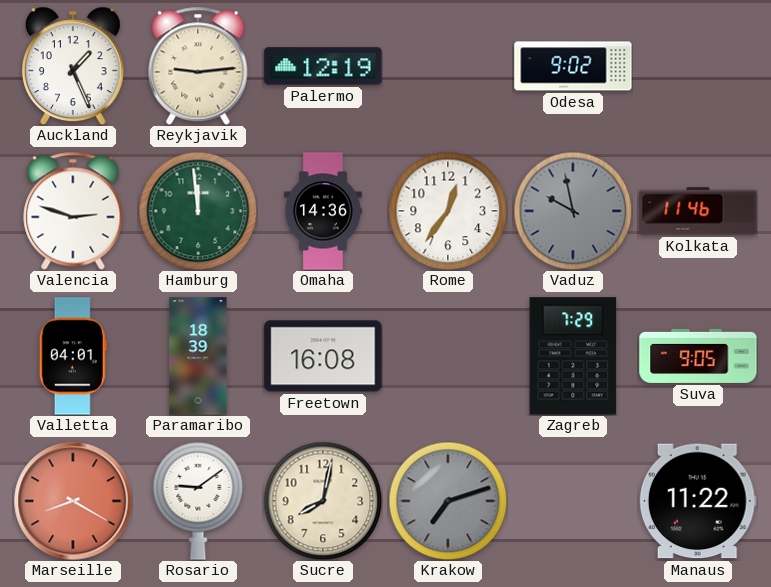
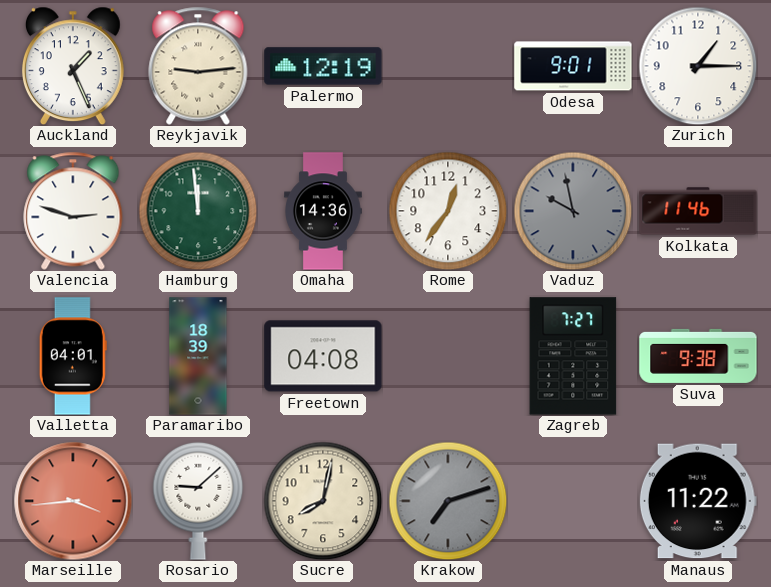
Odesa: 9:02 -> 9:01
Zurich: none -> 1:15
Freetown: 16:08 -> 04:08
Zagreb: 7:29 -> 7:27
Suva: 9:05 -> 9:38
Marseille: 8:20 -> 3:44
Rosario: 9:09 -> 9:08
